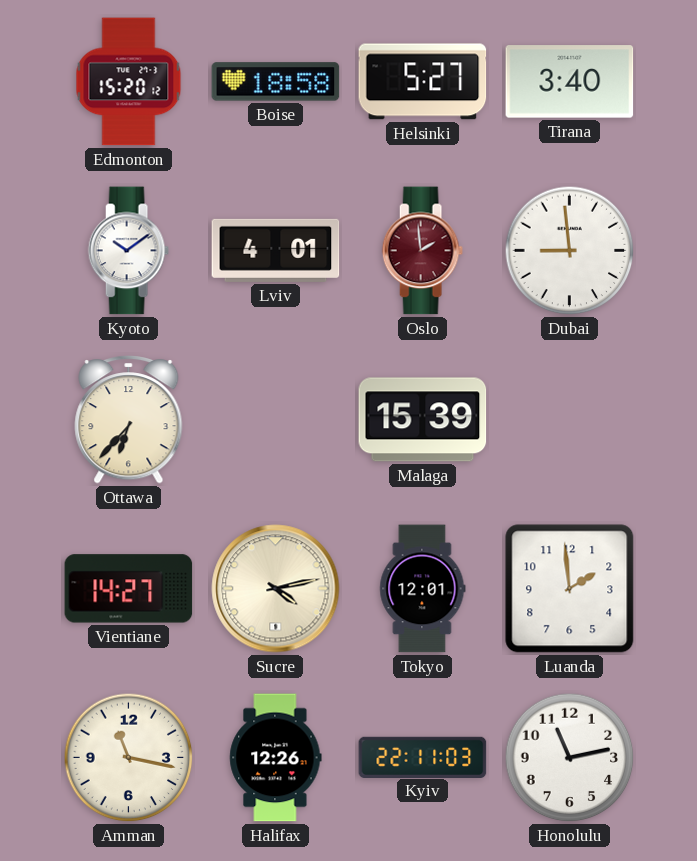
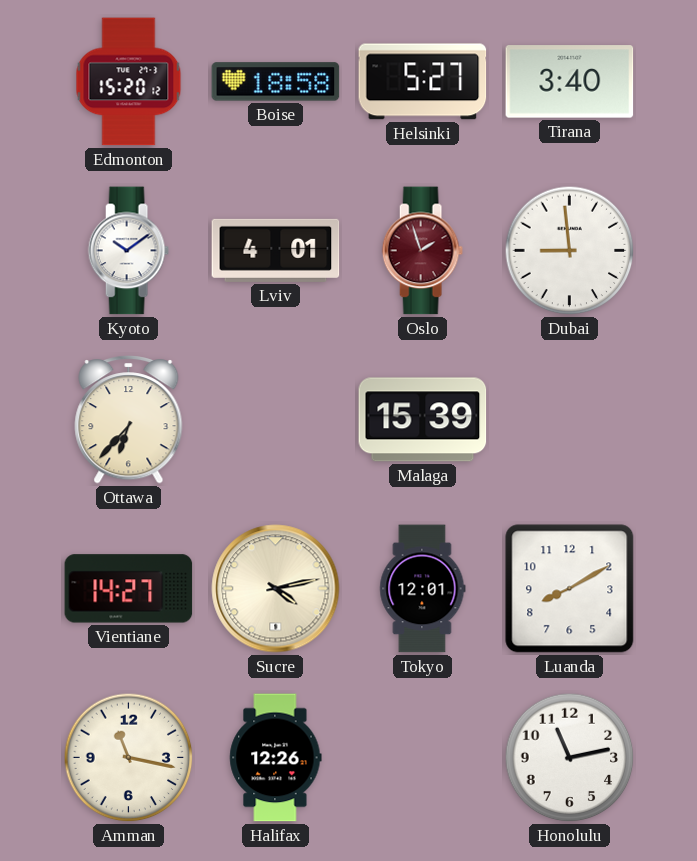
Oslo: 1:59 -> 1:57
Luanda: 1:59 -> 8:10
Kyiv: 22:11 -> none
